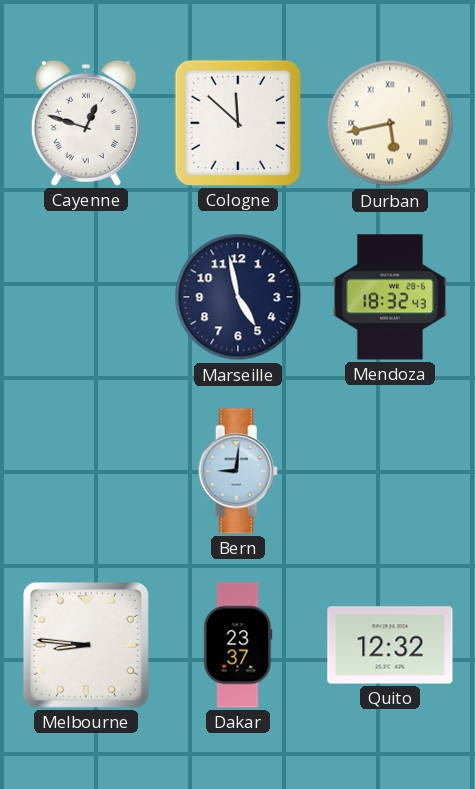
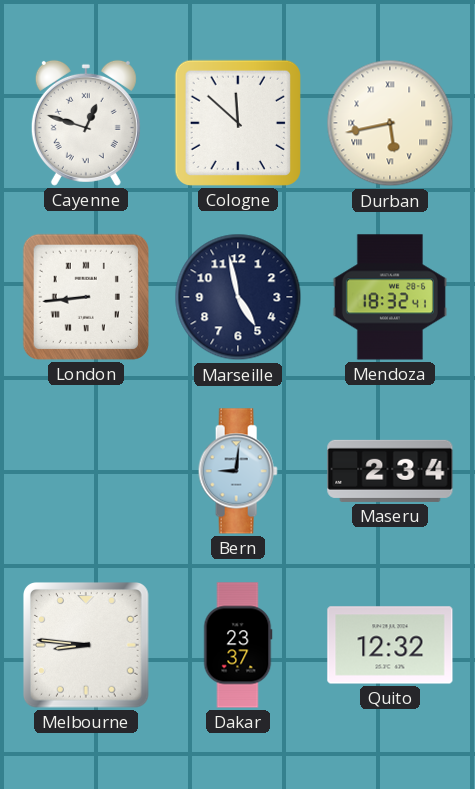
London: none -> 8:44
Mendoza: 18:32:43 -> 18:32:41
Maseru: none -> 2:34
